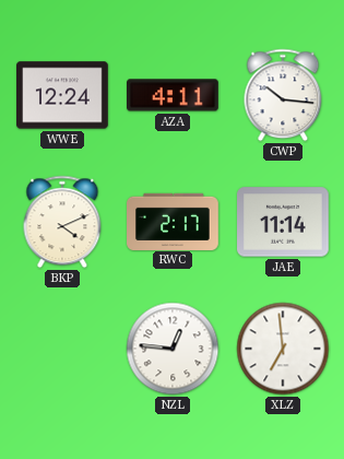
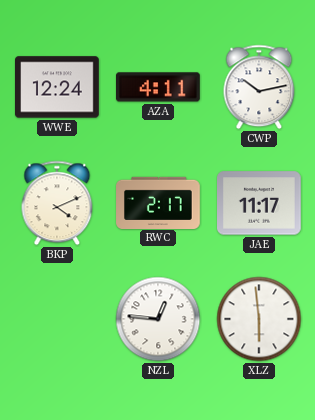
CWP: 10:16 -> 10:13
JAE: 11:14 -> 11:17
XLZ: 6:59 -> 5:59
